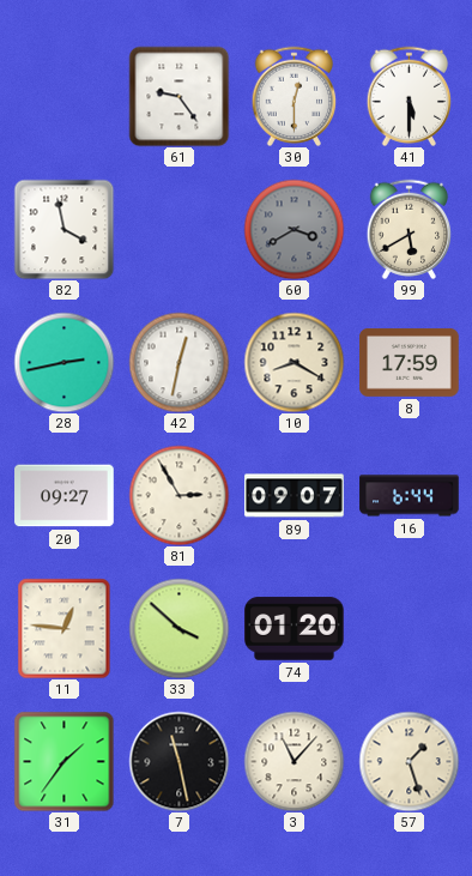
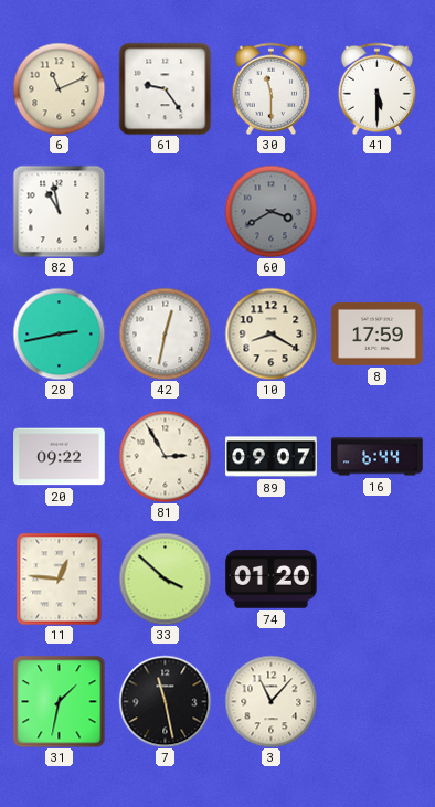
6: none -> 11:11
30: 12:30 -> 11:30
82: 3:58 -> 10:58
99: 5:40 -> none
20: 09:27 -> 09:22
31: 1:36 -> 1:32
57: 1:27 -> none
